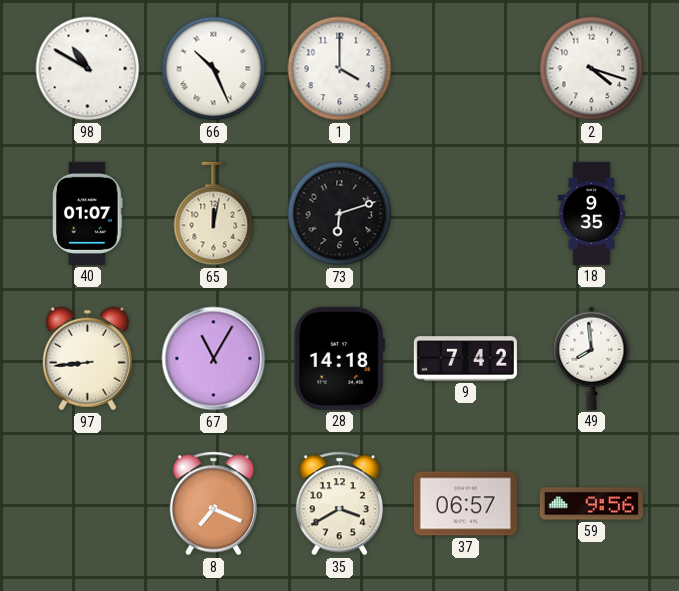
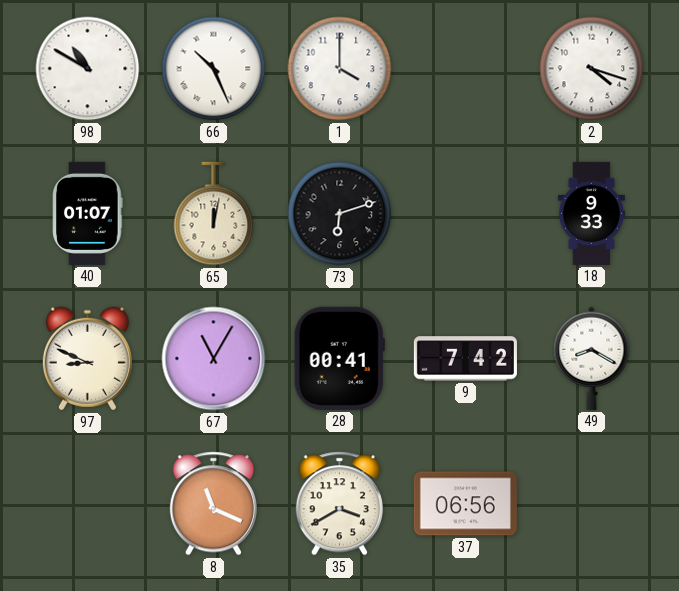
18: 9:35 -> 9:33
97: 8:44 -> 8:49
28: 14:18 -> 00:41
49: 7:59 -> 8:20
8: 7:19 -> 11:19
37: 06:57 -> 06:56
59: 9:56 -> none
